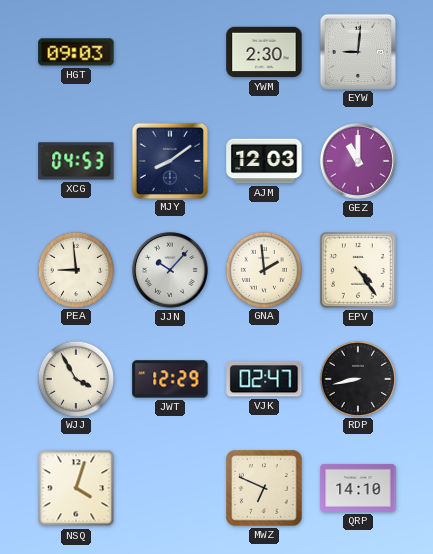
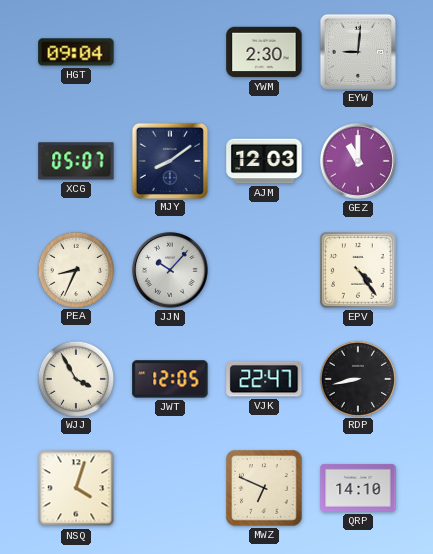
HGT: 09:03 -> 09:04
XCG: 04:53 -> 05:07
PEA: 8:59 -> 8:34
GNA: 1:59 -> none
JWT: 12:29 -> 12:05
VJK: 02:47 -> 22:47
